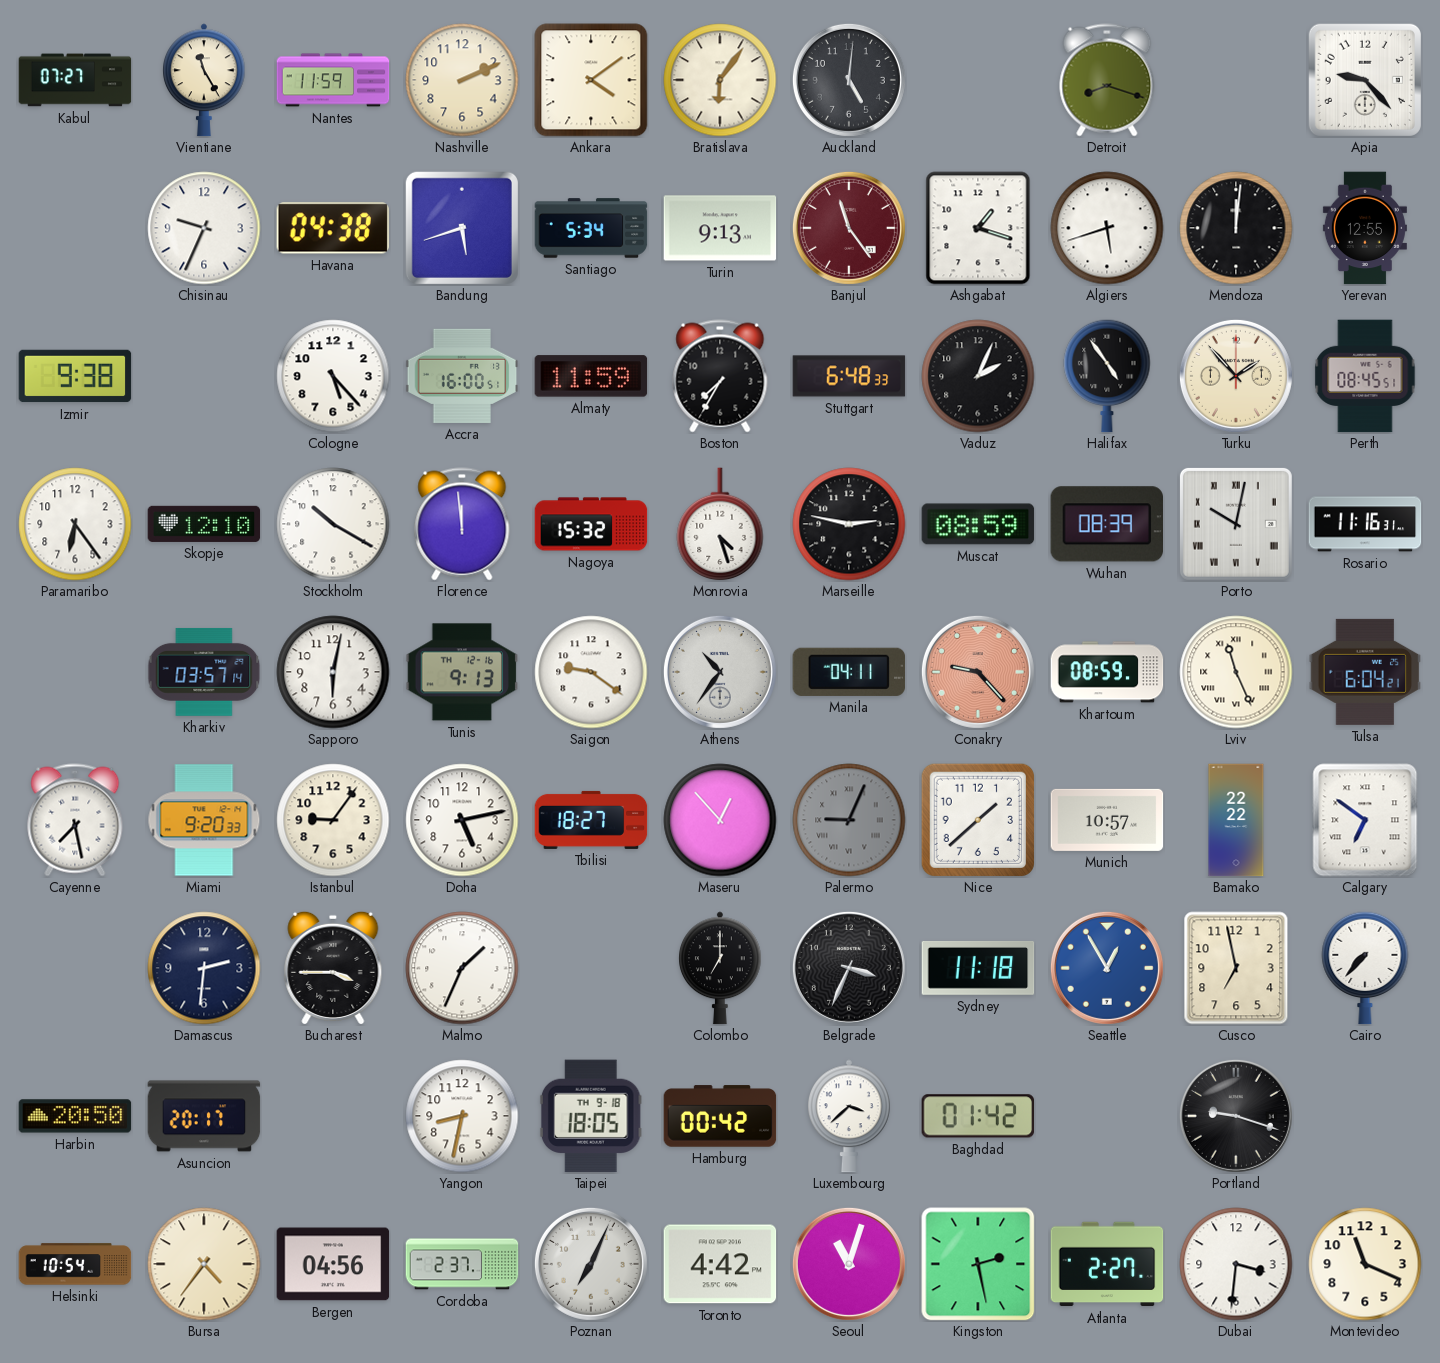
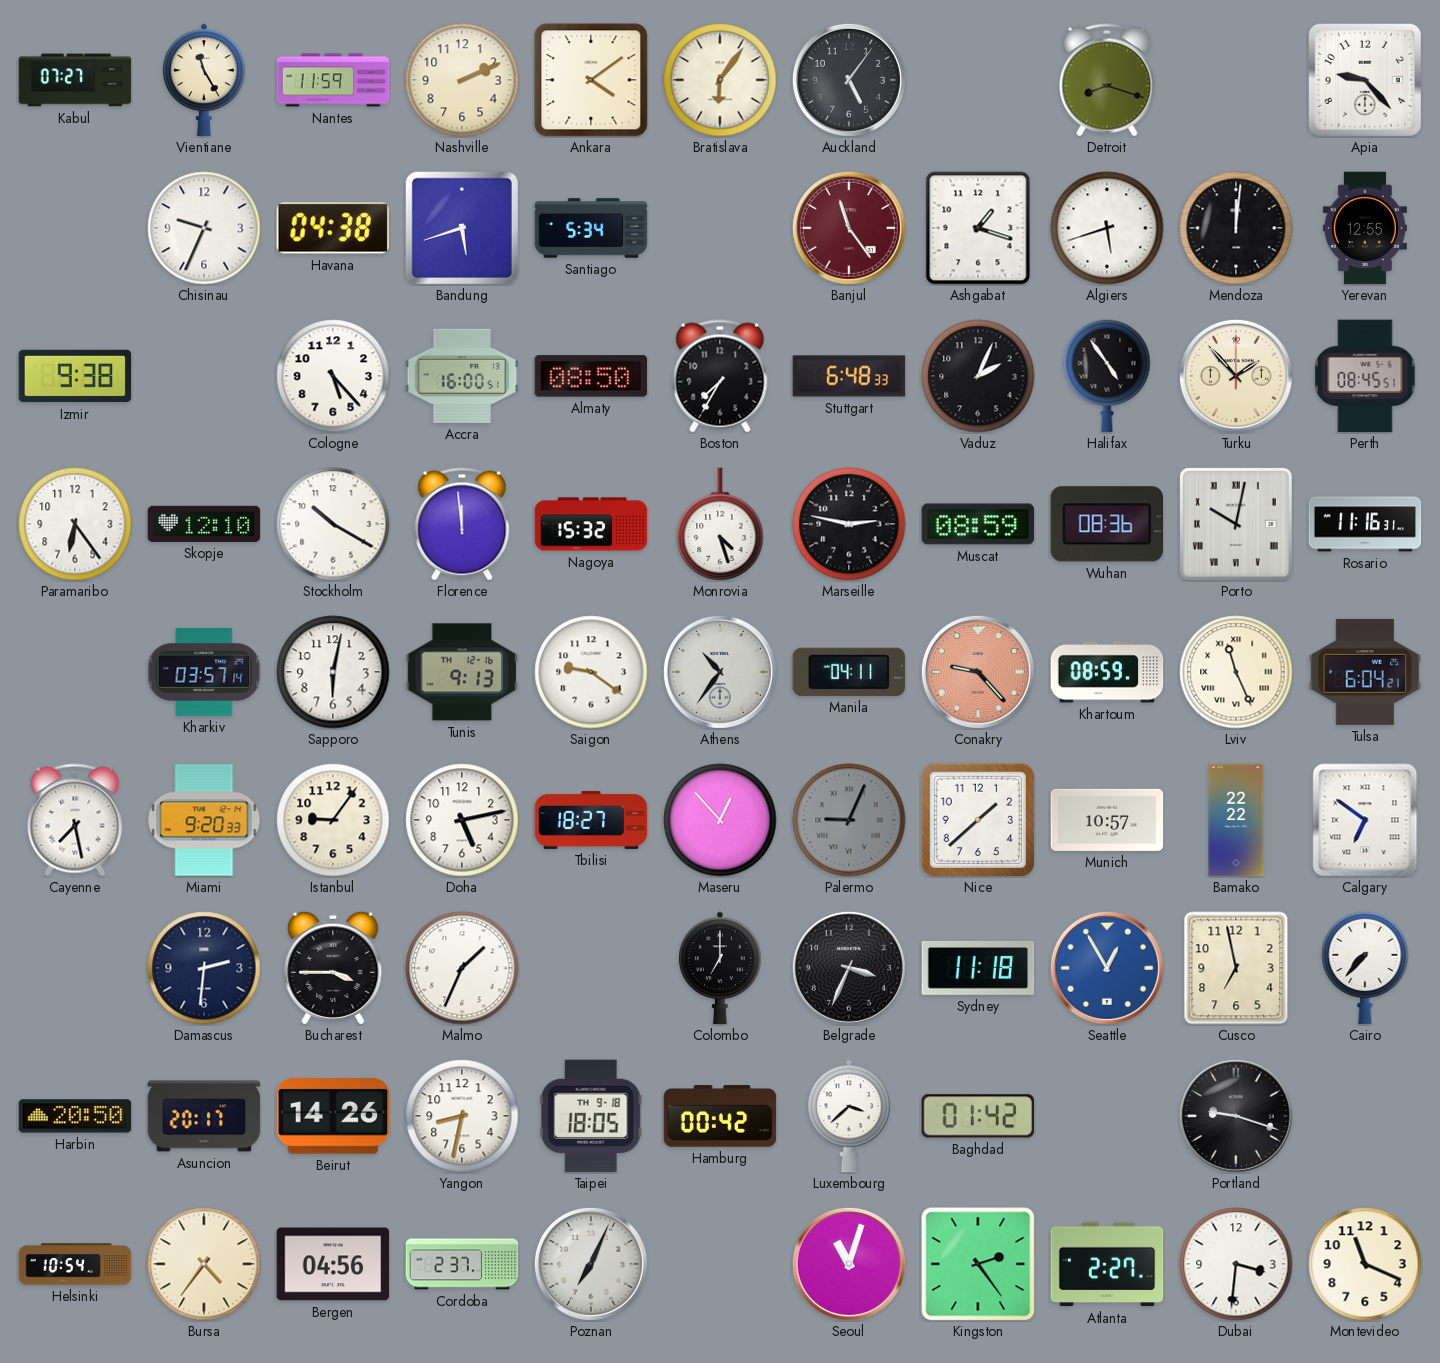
Auckland: 5:01 -> 5:06
Turin: 9:13 -> none
Almaty: 11:59 -> 08:50
Wuhan: 08:39 -> 08:36
Beirut: none -> 14:26
Toronto: 4:42 -> none
Kingston: 2:28 -> 2:24
